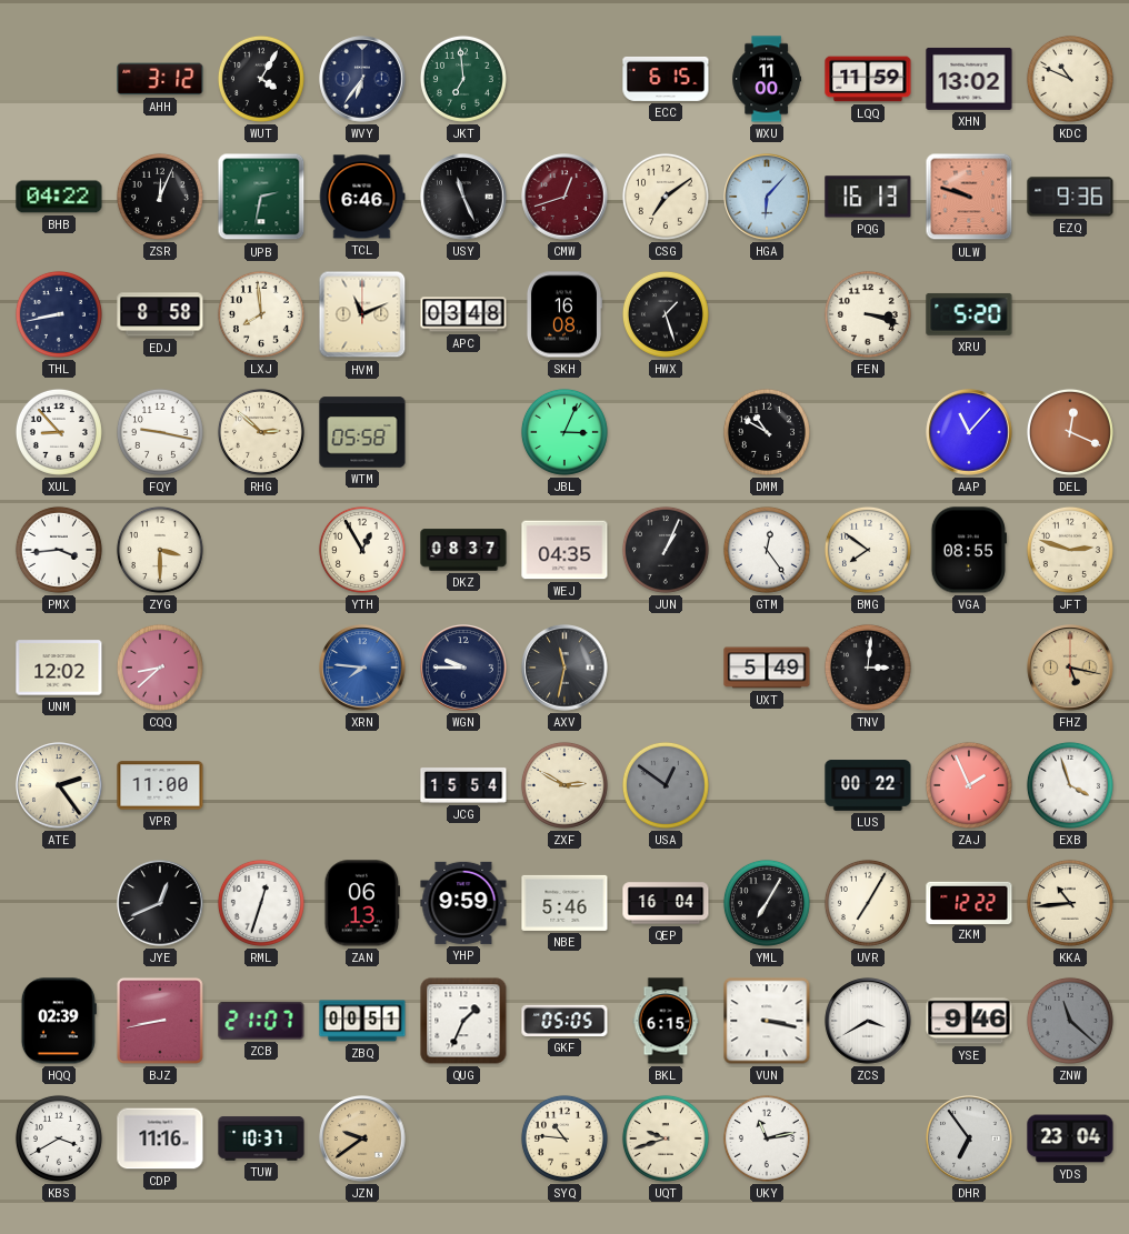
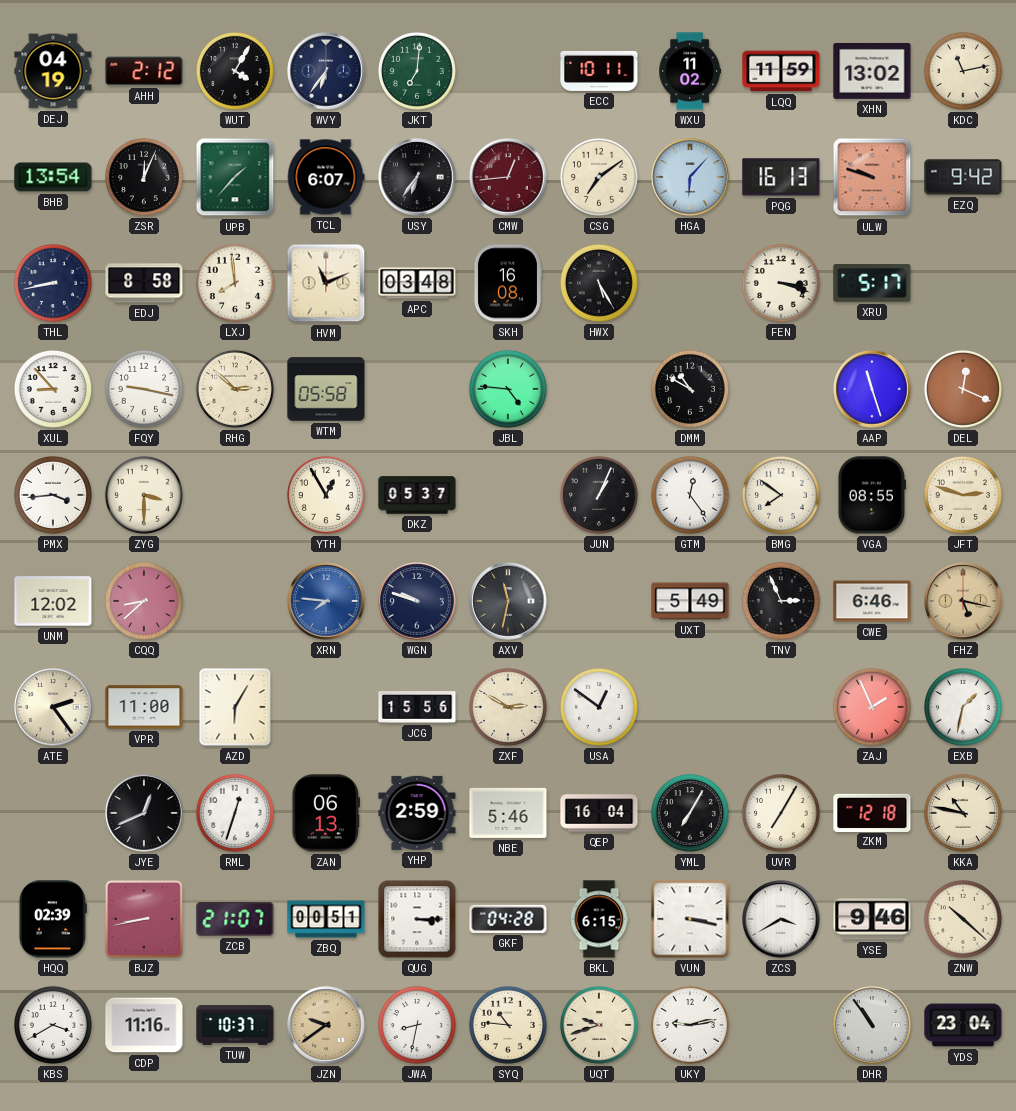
DEJ: none -> 04:19
AHH: 3:12 -> 2:12
JKT: 6:59 -> 7:01
ECC: 6:15 -> 10:11
WXU: 11:00 -> 11:02
KDC: 10:49 -> 11:13
BHB: 04:22 -> 13:54
UPB: 2:32 -> 1:37
TCL: 6:46 -> 6:07
USY: 11:26 -> 6:36
CMW: 12:42 -> 12:44
EZQ: 9:36 -> 9:42
HWX: 1:27 -> 5:25
XRU: 5:20 -> 5:17
JBL: 3:04 -> 4:46
AAP: 11:07 -> 11:27
DKZ: 08:37 -> 05:37
WEJ: 04:35 -> none
WGN: 9:45 -> 9:48
TNV: 3:01 -> 2:56
CWE: none -> 6:46
AZD: none -> 6:05
JCG: 15:54 -> 15:56
USA dial: grey -> white
LUS: 00:22 -> none
EXB: 3:57 -> 1:32
YHP: 9:59 -> 2:59
ZKM: 12:22 -> 12:18
KKA: 10:44 -> 10:47
QUG: 1:34 -> 3:15
GKF: 05:05 -> 04:28
ZNW: 11:22 -> 10:22
ZNW dial: grey -> cream
JWA: none -> 8:32
UKY: 11:13 -> 9:13
DHR: 6:54 -> 10:54
